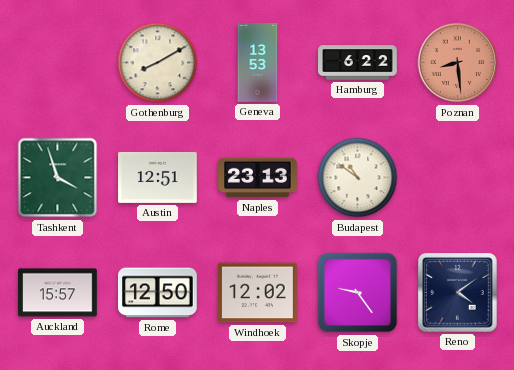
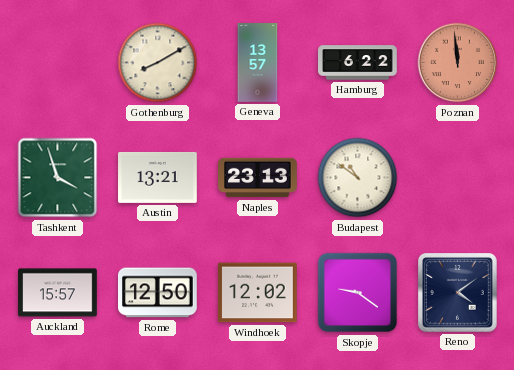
Geneva: 13:53 -> 13:57
Poznan: 8:29 -> 11:59
Austin: 12:51 -> 13:21
Skopje: 9:24 -> 9:21
